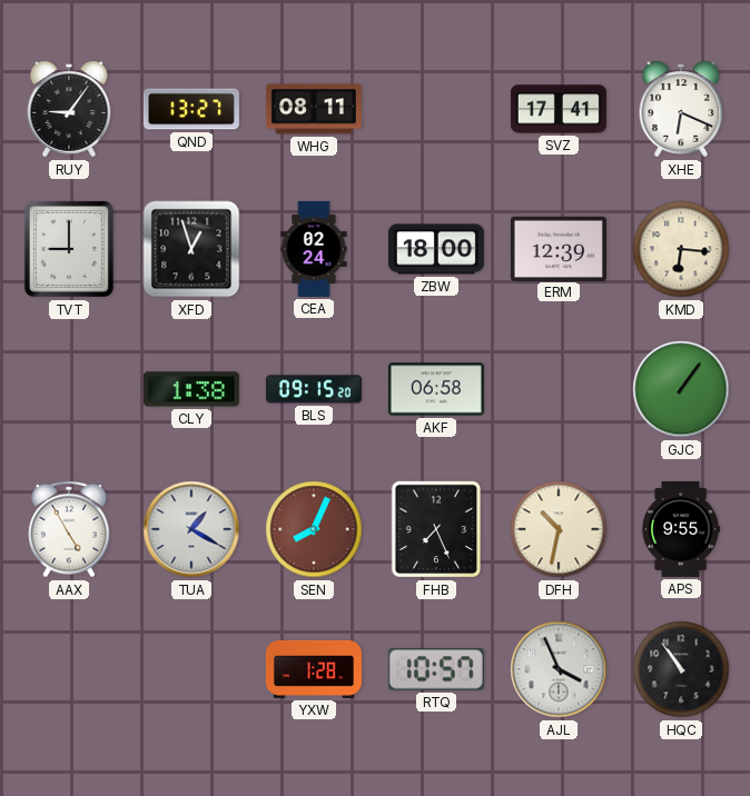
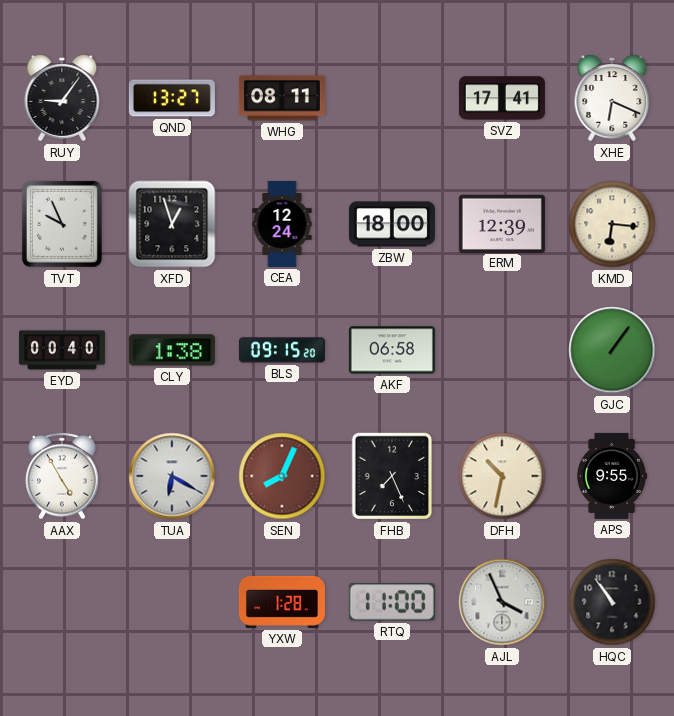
TVT: 9:00 -> 9:56
CEA: 02:24 -> 12:24
EYD: none -> 00:40
TUA: 1:20 -> 6:20
RTQ: 10:57 -> 11:00
